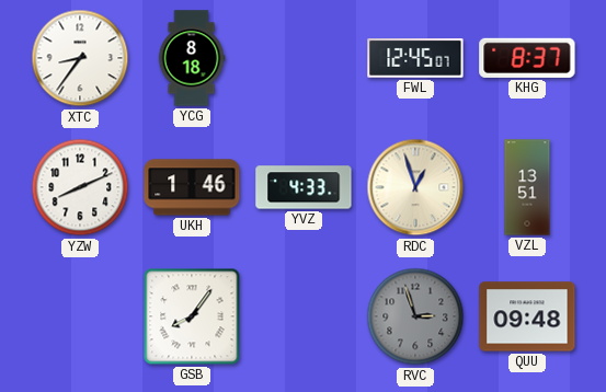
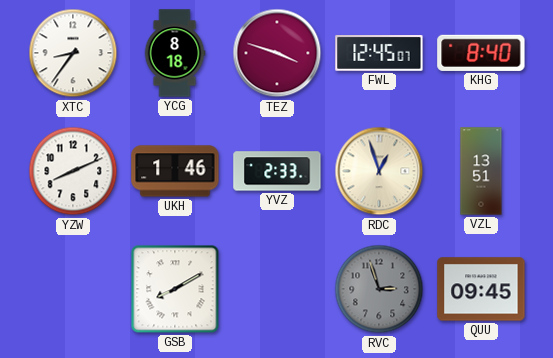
TEZ: none -> 3:48
KHG: 8:37 -> 8:40
YVZ: 4:33 -> 2:33
GSB: 8:06 -> 8:10
QUU: 09:48 -> 09:45
